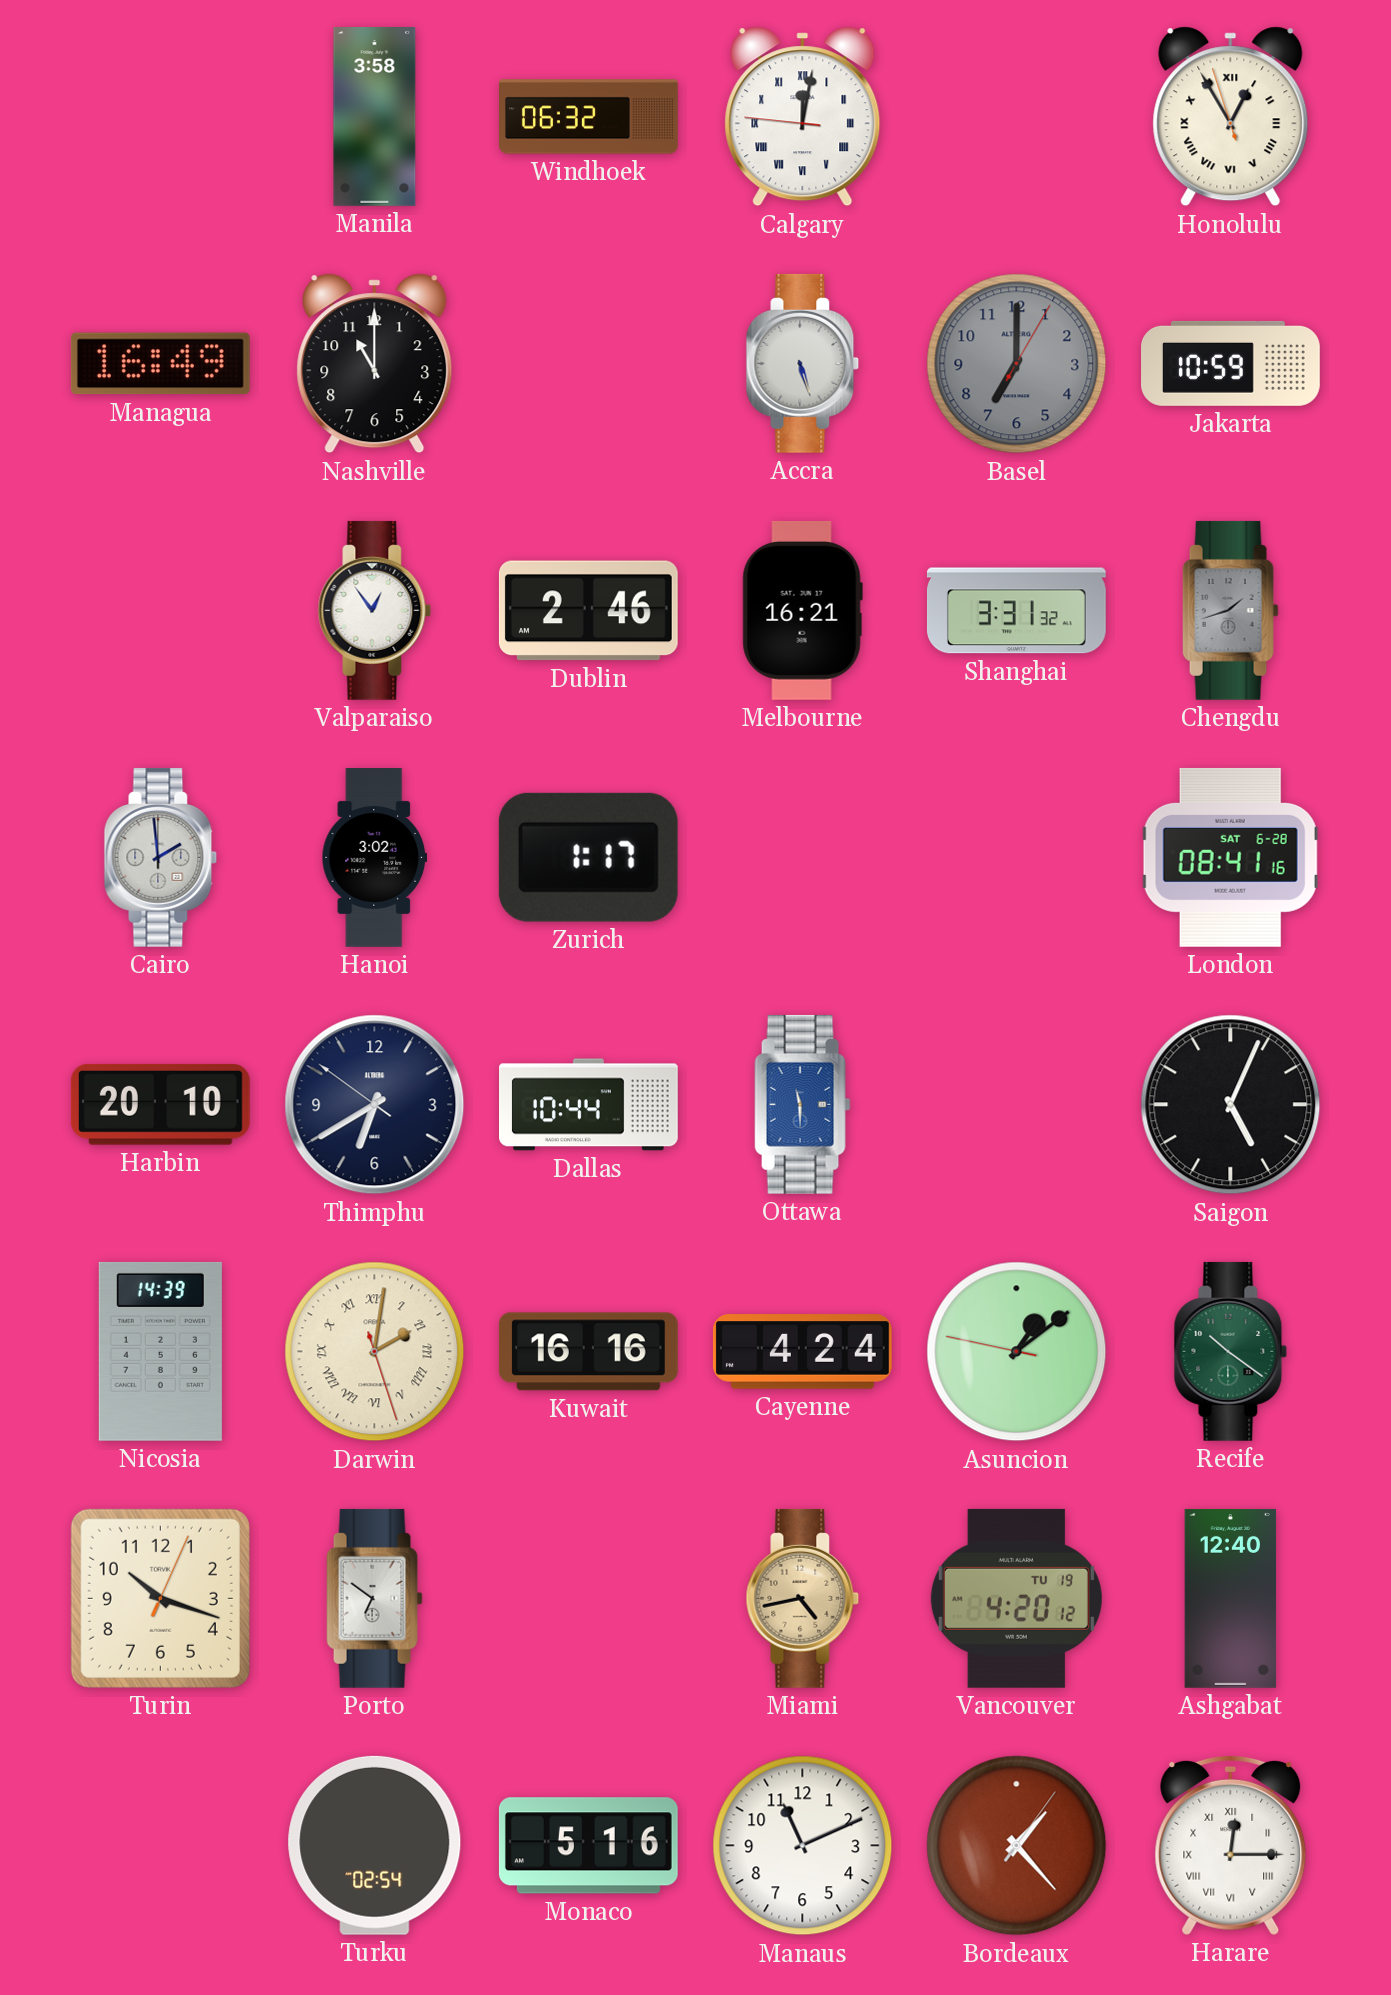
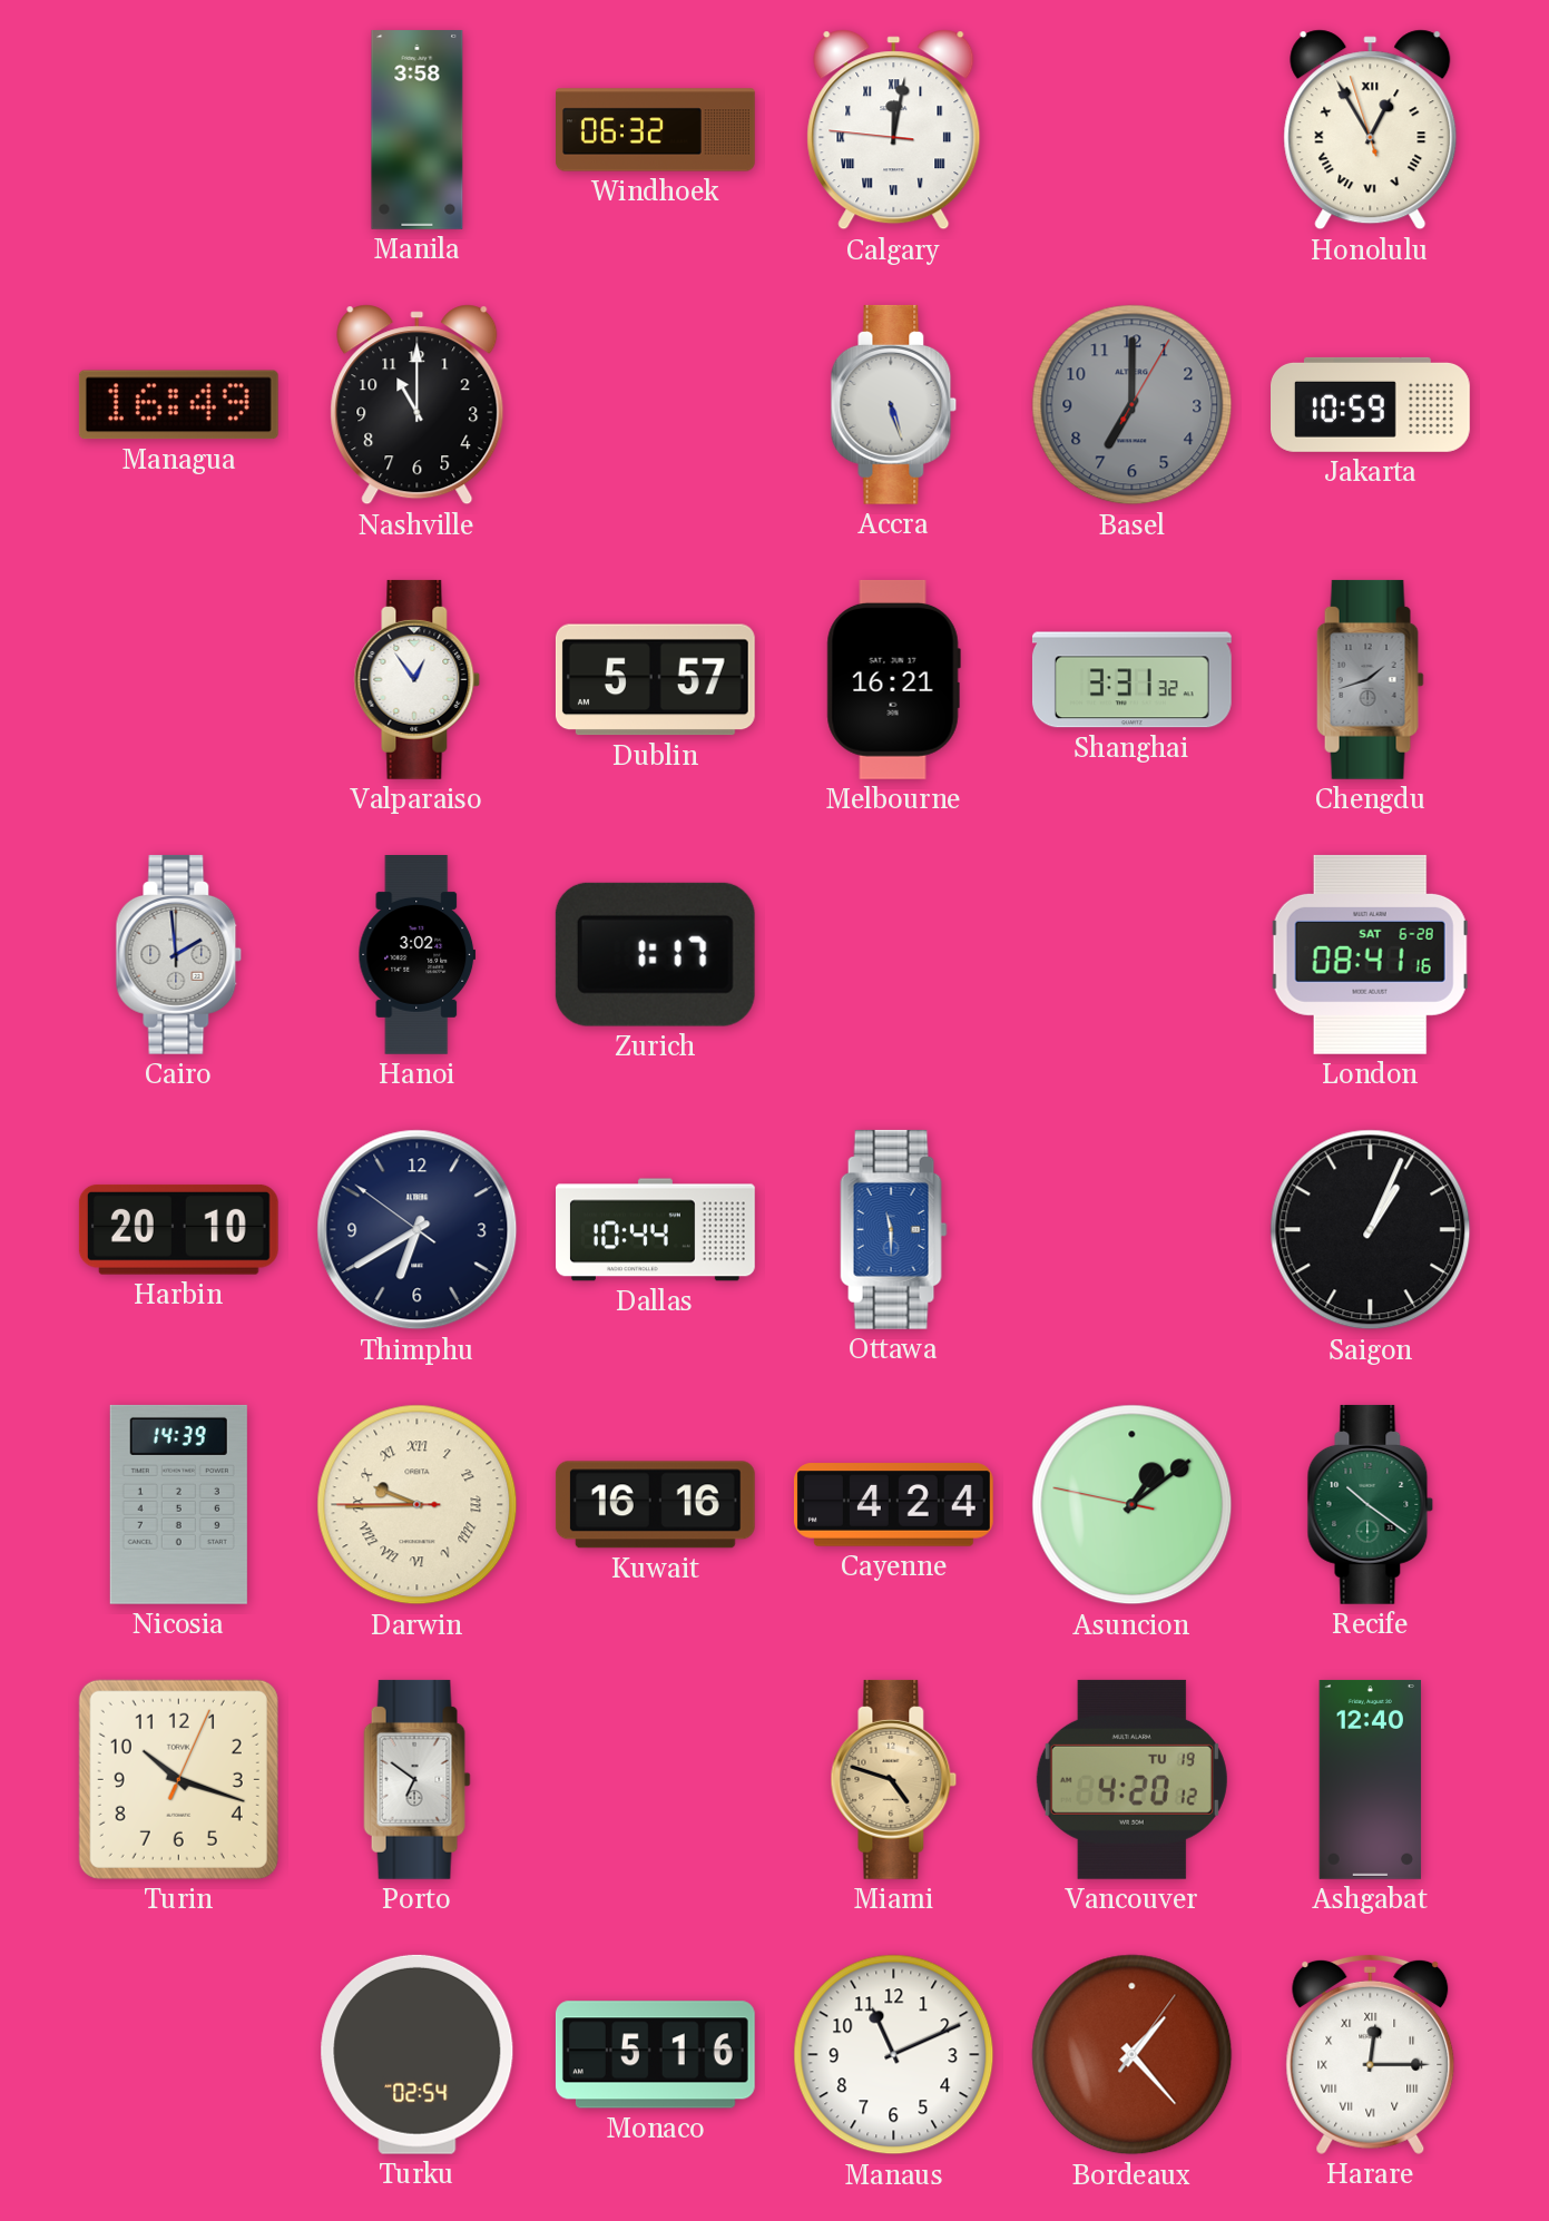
Dublin: 2:46 -> 5:57
Saigon: 5:04 -> 1:04
Darwin: 2:01 -> 9:44
Miami: 4:43 -> 4:48
